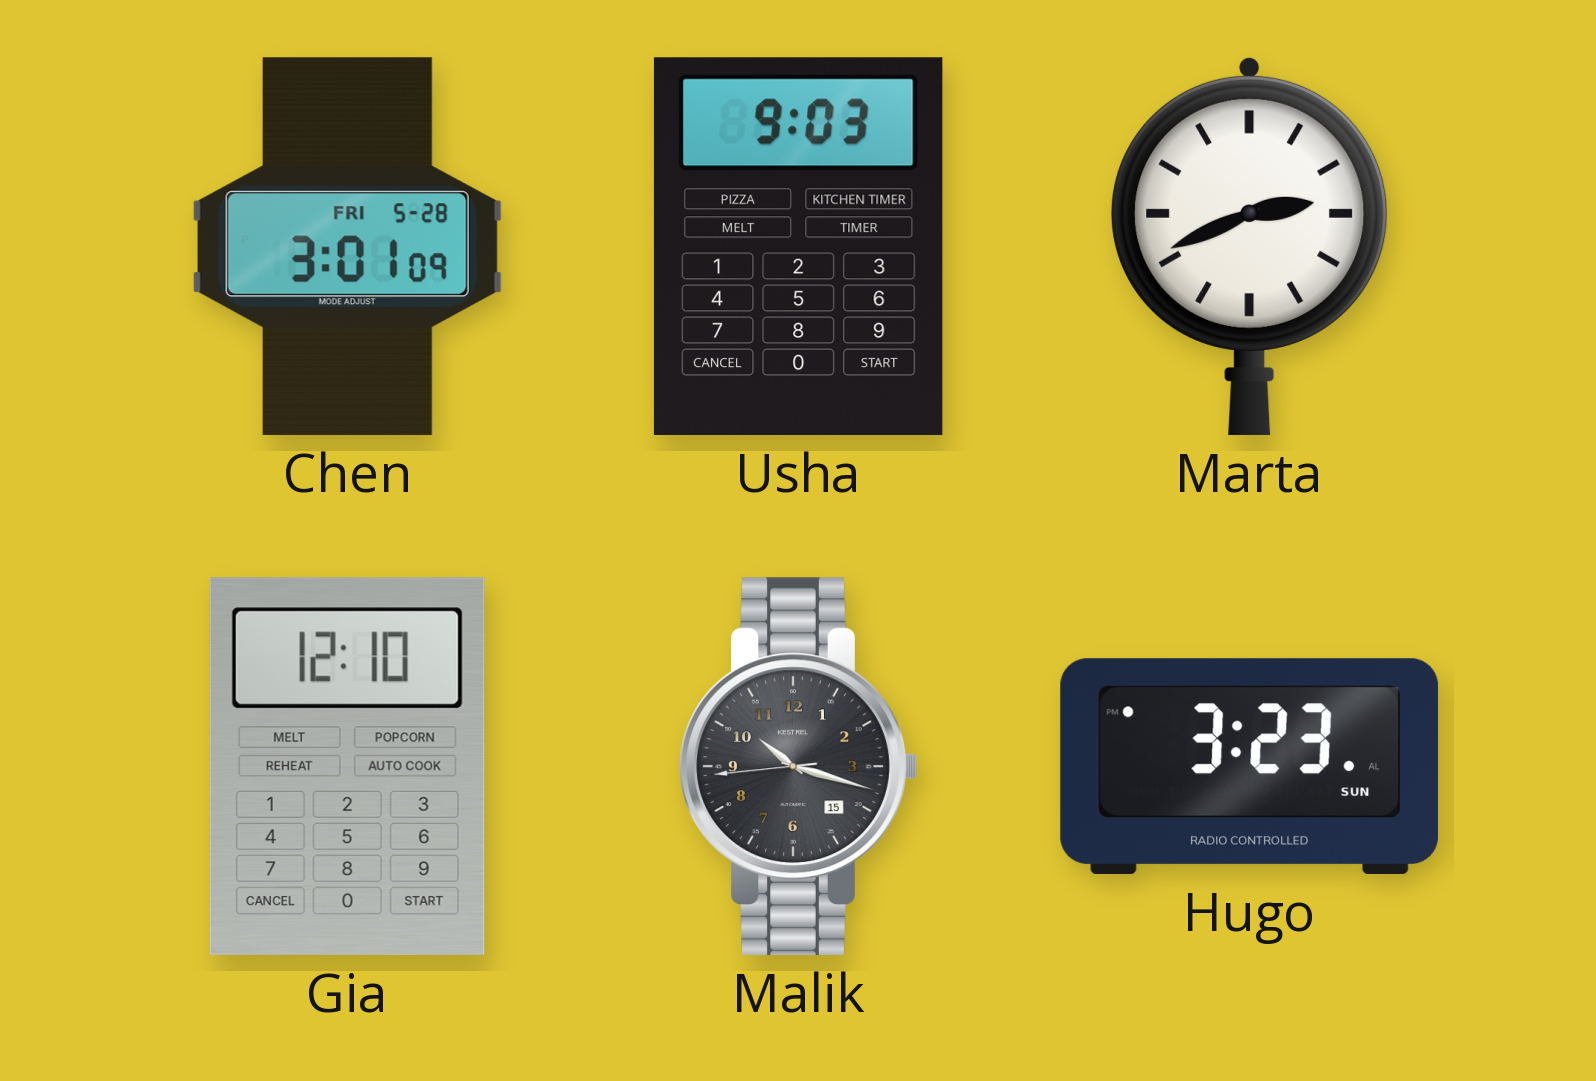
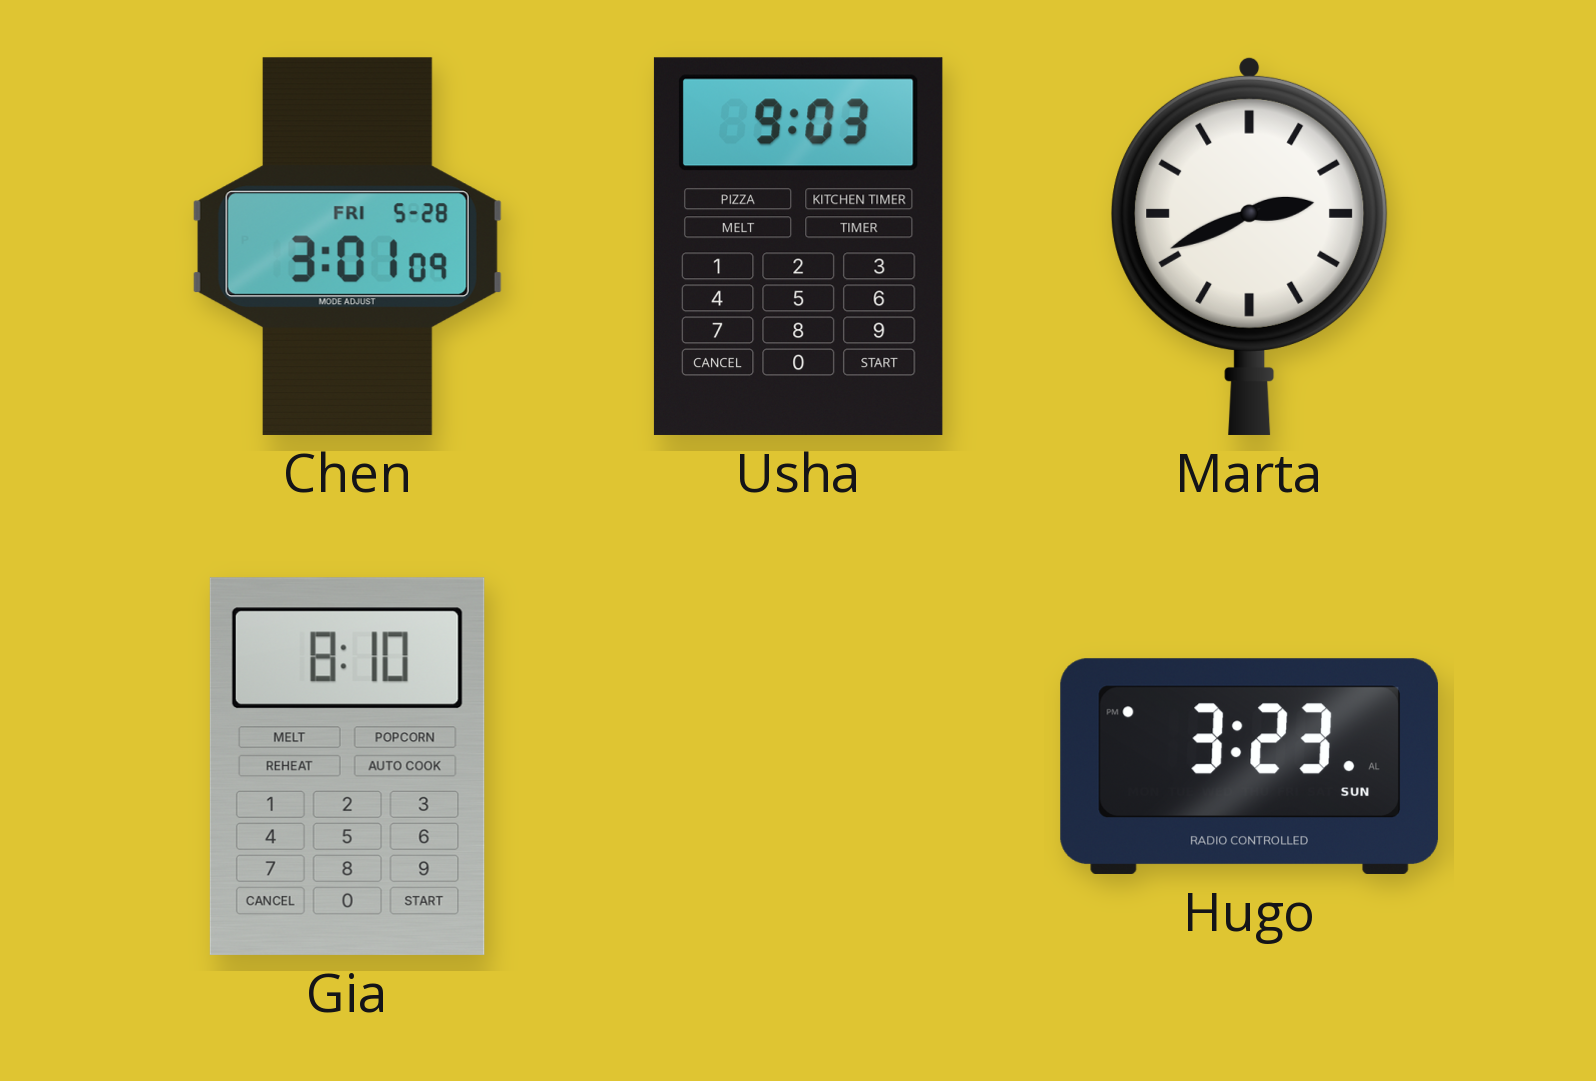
Gia: 12:10 -> 8:10
Malik: 10:17 -> none
